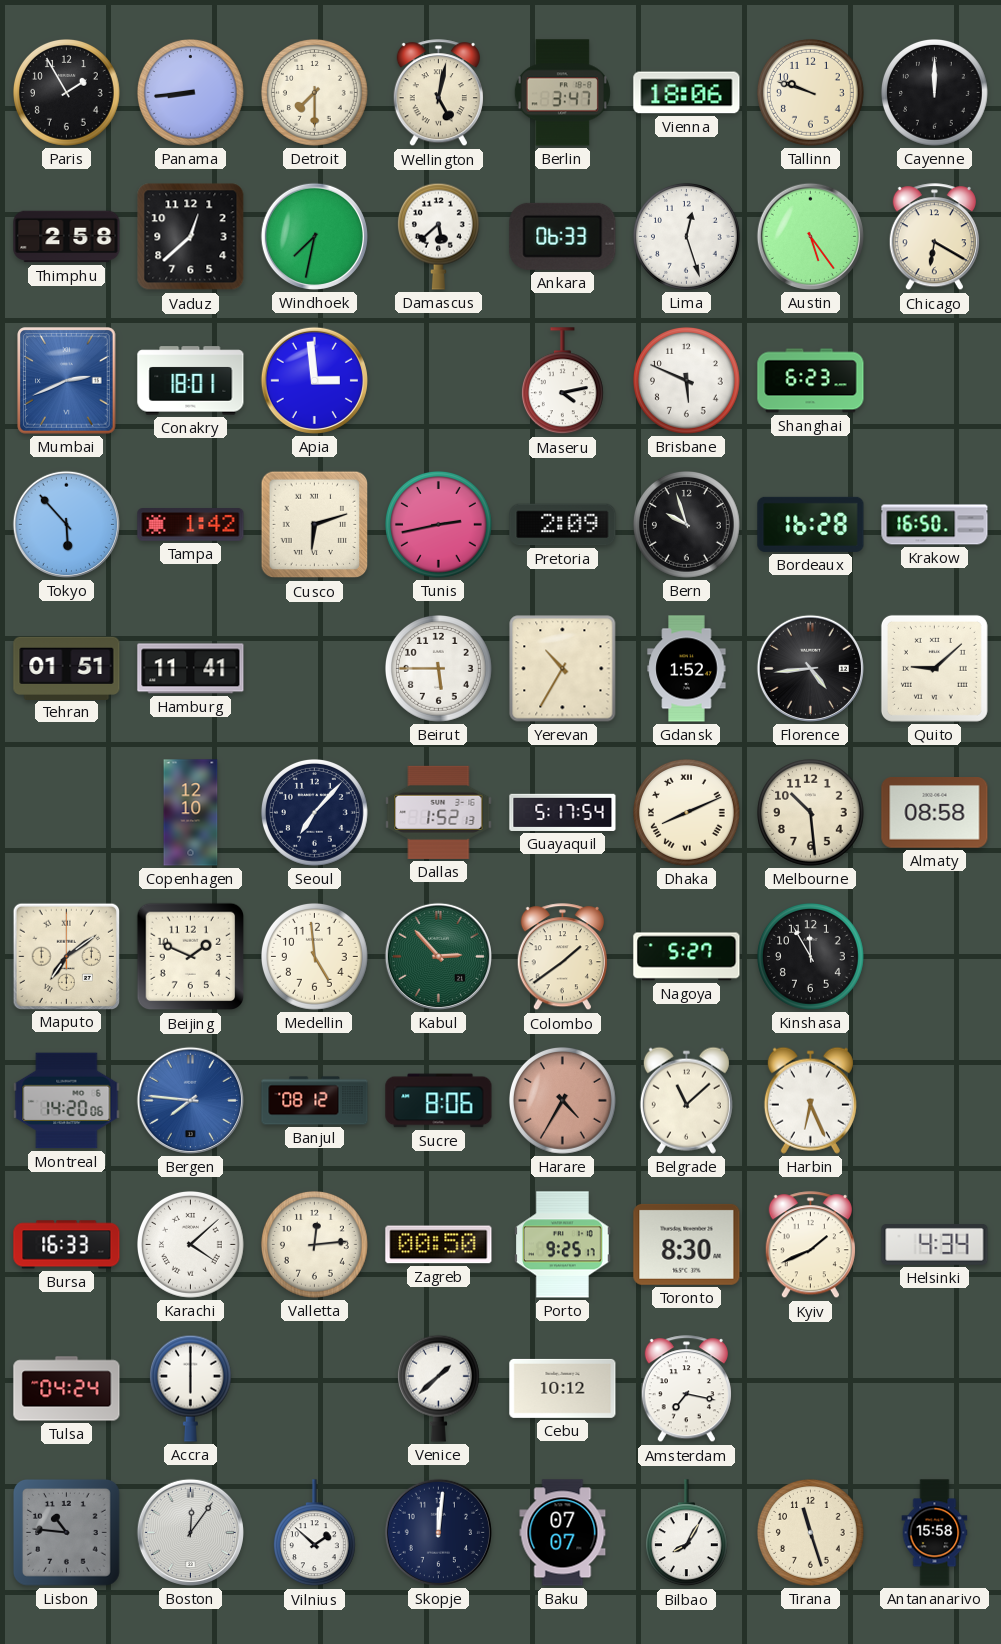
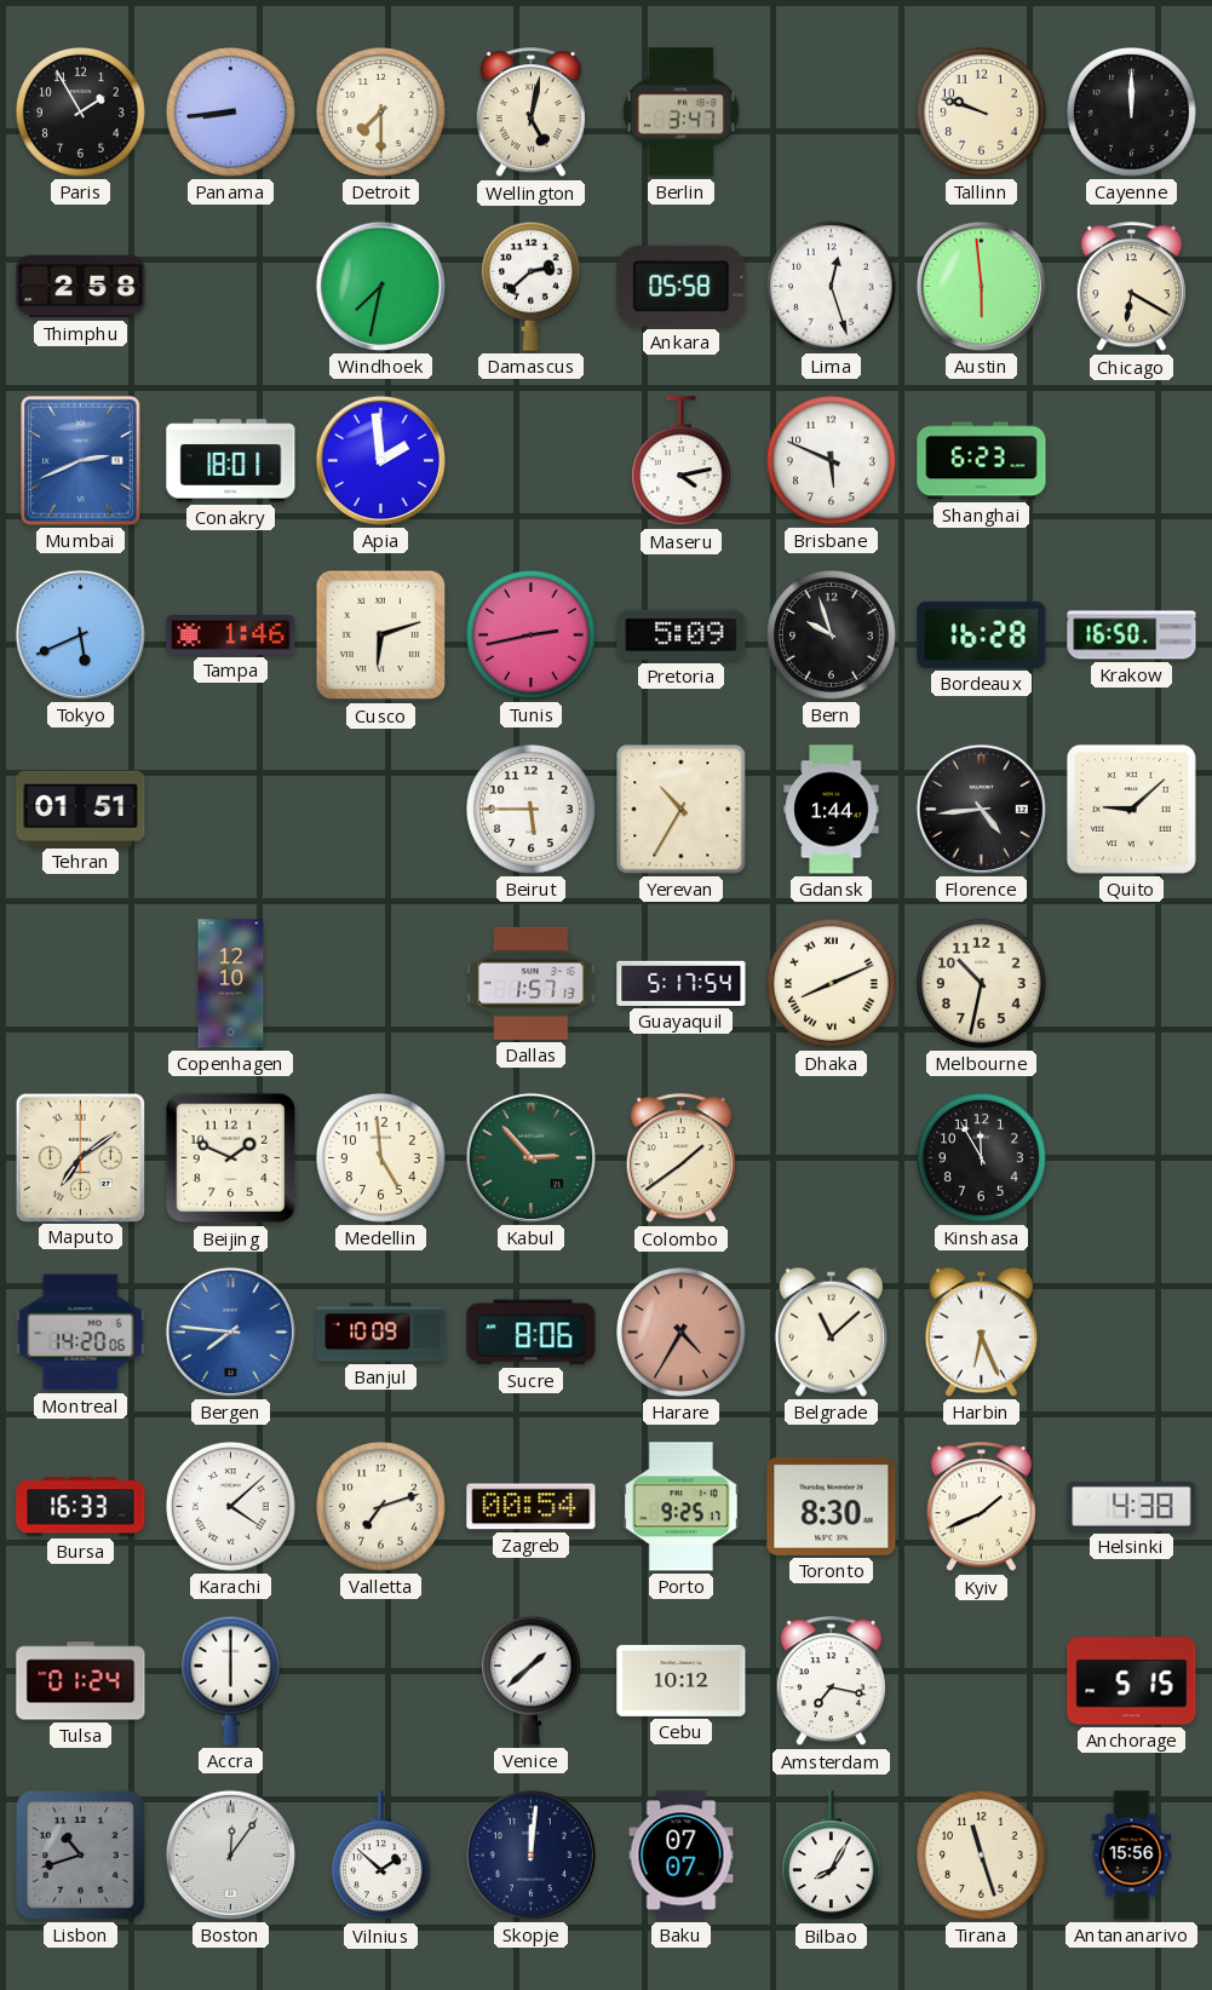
Vienna: 18:06 -> none
Vaduz: 12:38 -> none
Damascus: 5:38 -> 2:38
Ankara: 06:33 -> 05:58
Austin: 5:24 -> 5:59
Apia: 2:59 -> 1:59
Tokyo: 5:53 -> 5:41
Tampa: 1:42 -> 1:46
Pretoria: 2:09 -> 5:09
Hamburg: 11:41 -> none
Gdansk: 1:52 -> 1:44
Seoul: 7:07 -> none
Dallas: 1:52 -> 1:57
Melbourne: 10:29 -> 10:32
Almaty: 08:58 -> none
Nagoya: 5:27 -> none
Banjul: 08:12 -> 10:09
Valletta: 12:14 -> 7:12
Zagreb: 00:50 -> 00:54
Helsinki: 4:34 -> 4:38
Tulsa: 04:24 -> 01:24
Anchorage: none -> 5:15
Lisbon: 10:46 -> 10:42
Antananarivo: 15:58 -> 15:56
